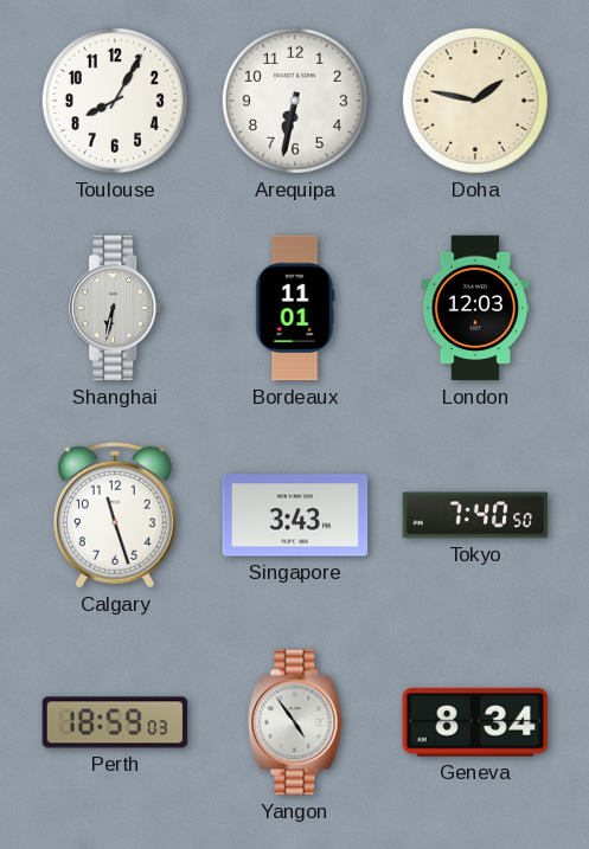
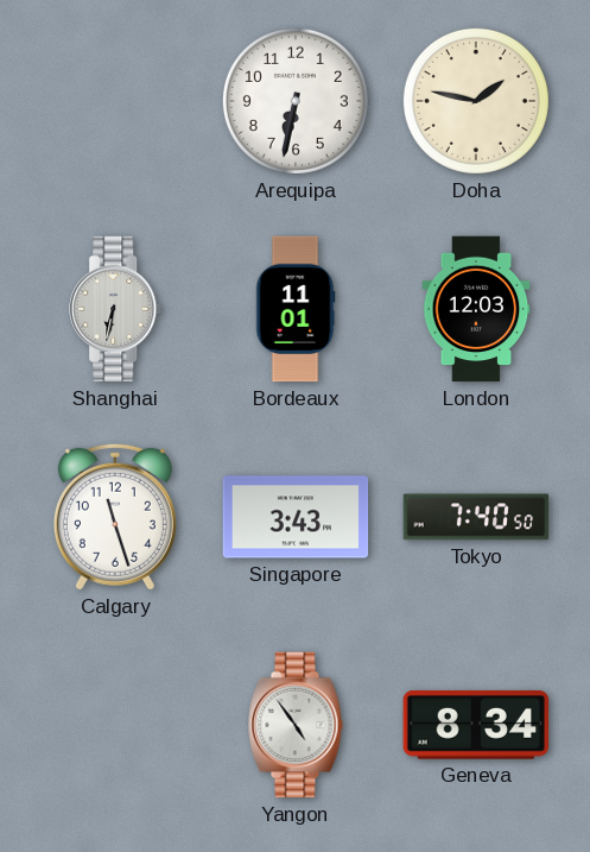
Toulouse: 8:05 -> none
Perth: 18:59 -> none
